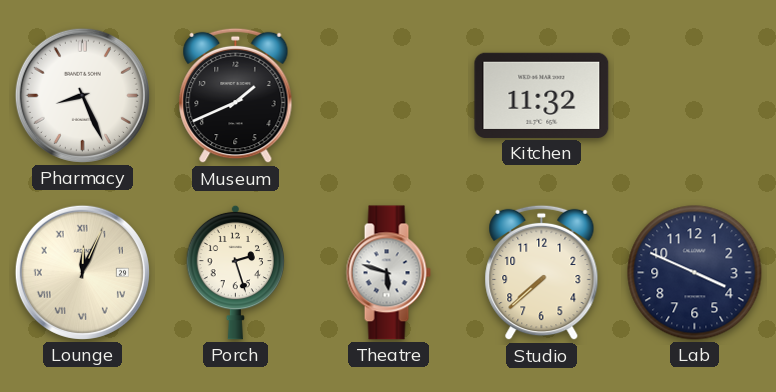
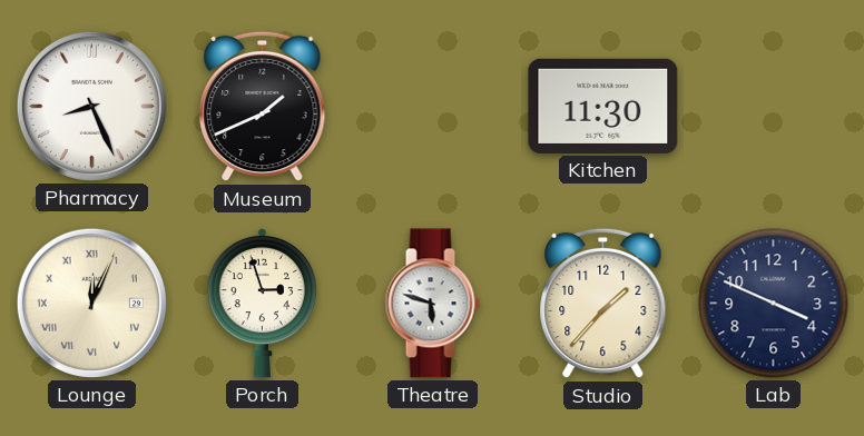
Kitchen: 11:32 -> 11:30
Porch: 2:27 -> 2:57
Studio: 7:38 -> 1:37
